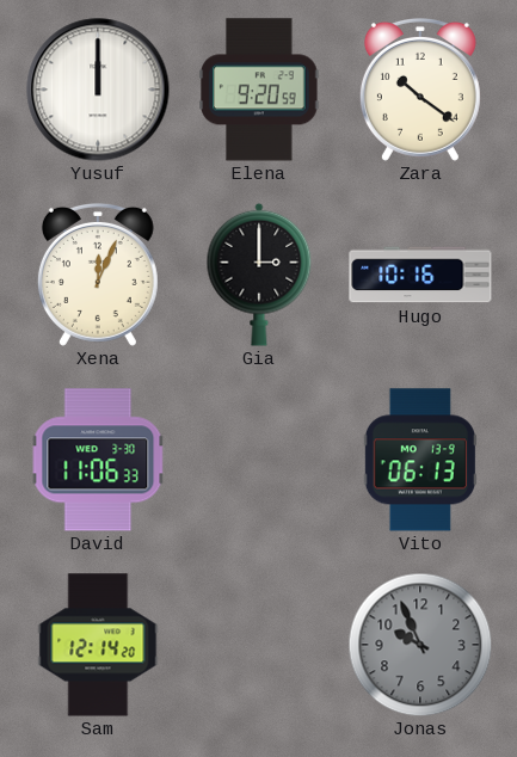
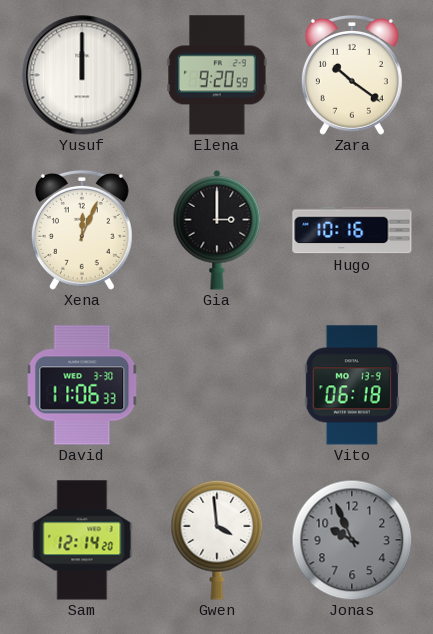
Vito: 06:13 -> 06:18
Gwen: none -> 3:59
